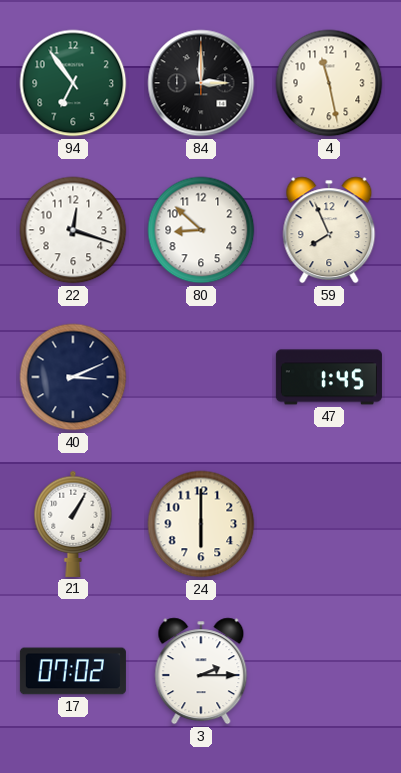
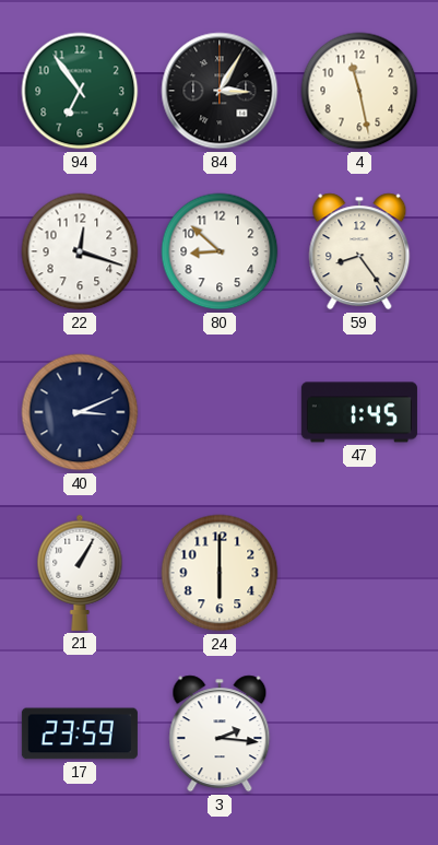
84: 3:00 -> 3:05
59: 7:56 -> 8:24
17: 07:02 -> 23:59
3: 2:15 -> 2:16
